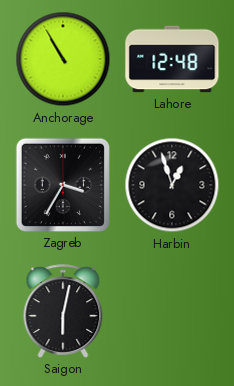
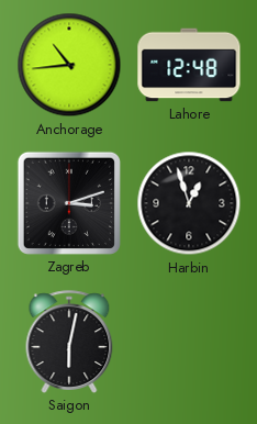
Anchorage: 10:55 -> 10:44
Zagreb: 3:35 -> 3:12
